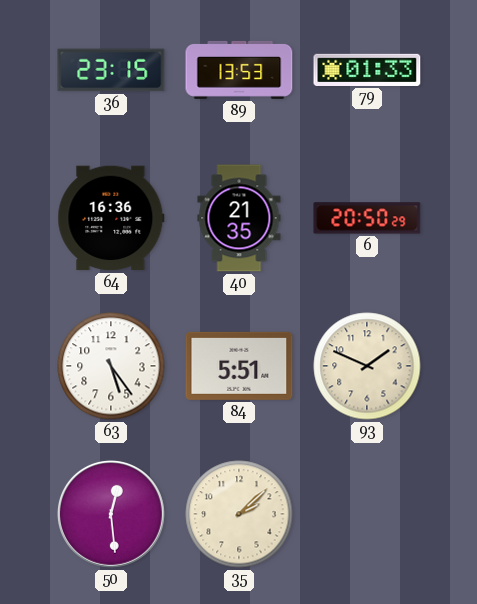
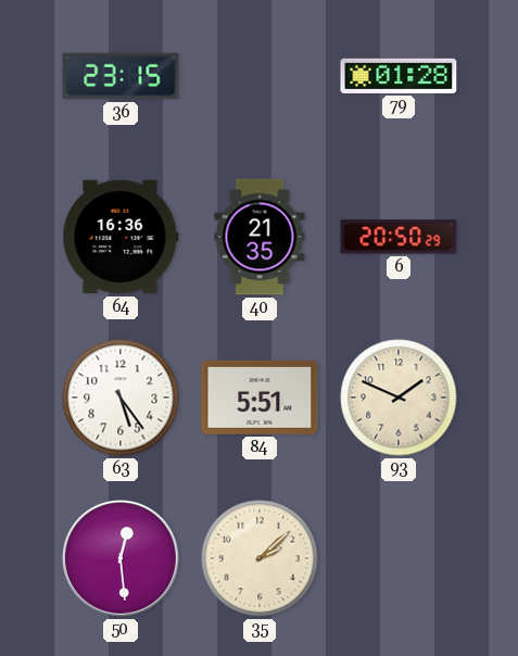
89: 13:53 -> none
79: 01:33 -> 01:28
